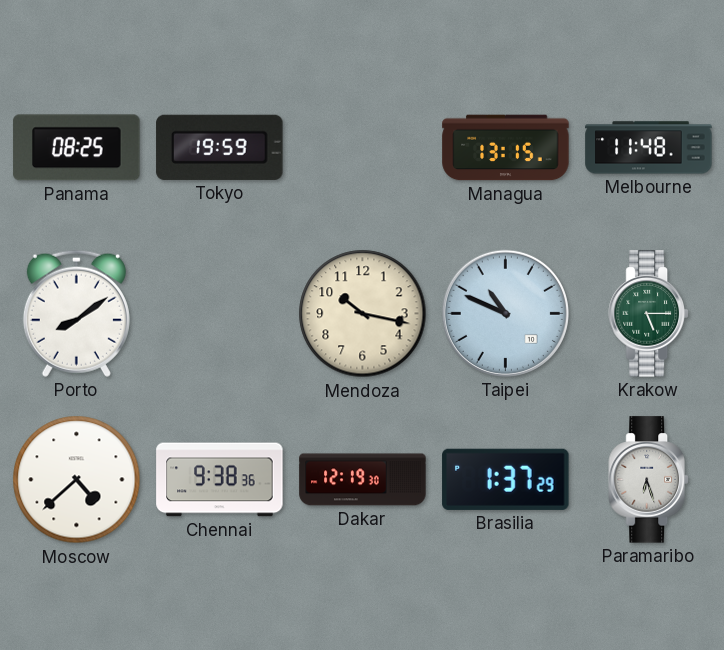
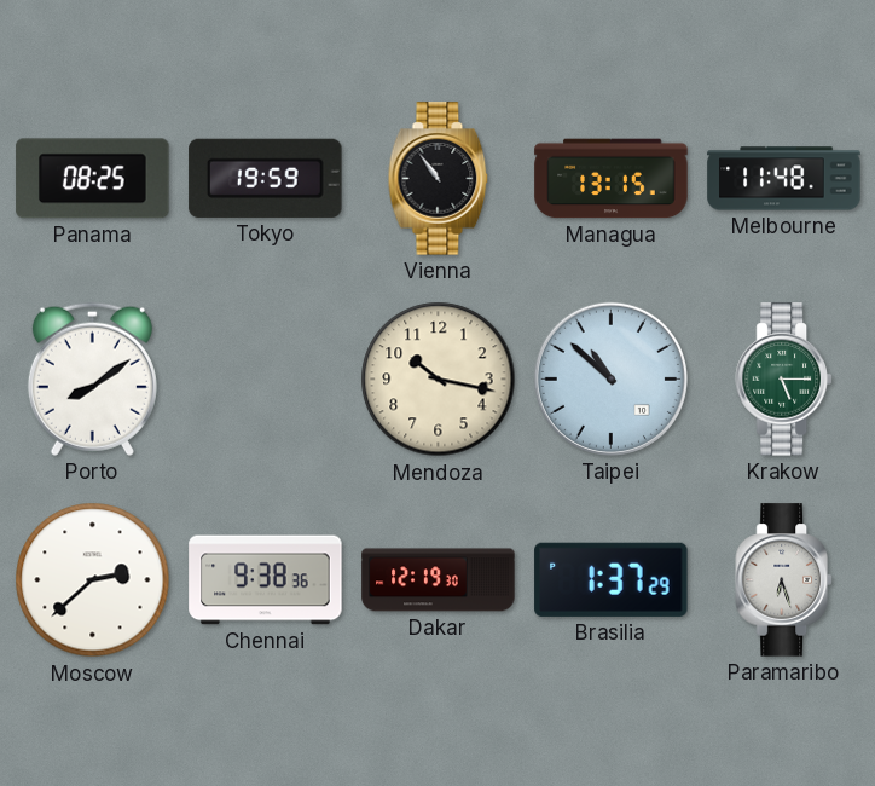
Vienna: none -> 10:54
Taipei: 10:49 -> 10:52
Moscow: 4:38 -> 2:38
